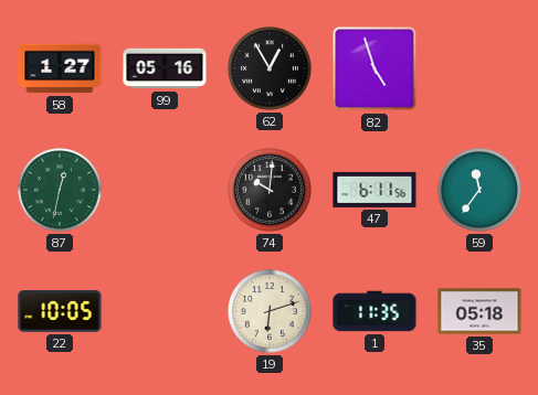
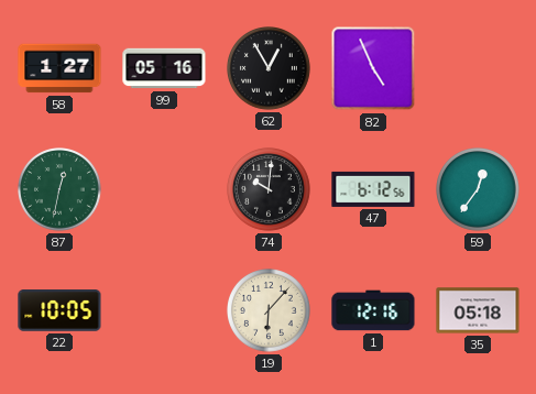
82: 4:57 -> 4:56
47: 6:11 -> 6:12
59: 11:36 -> 12:36
19: 6:12 -> 6:07
1: 11:35 -> 12:16
